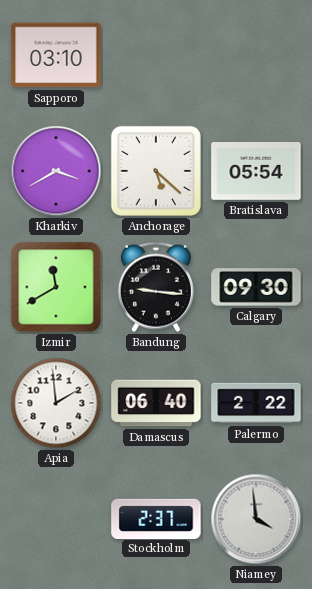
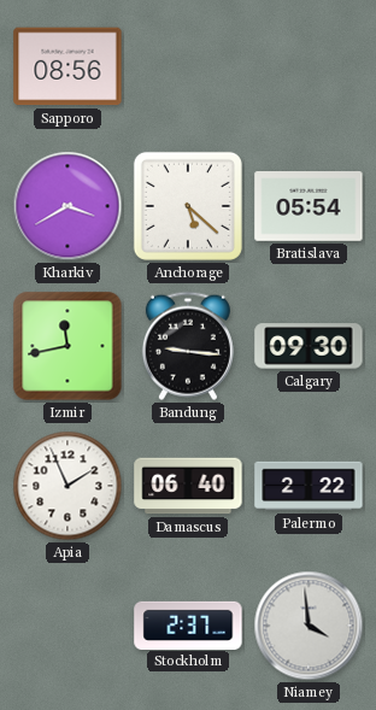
Sapporo: 03:10 -> 08:56
Izmir: 11:40 -> 11:43
Apia: 1:59 -> 1:56
